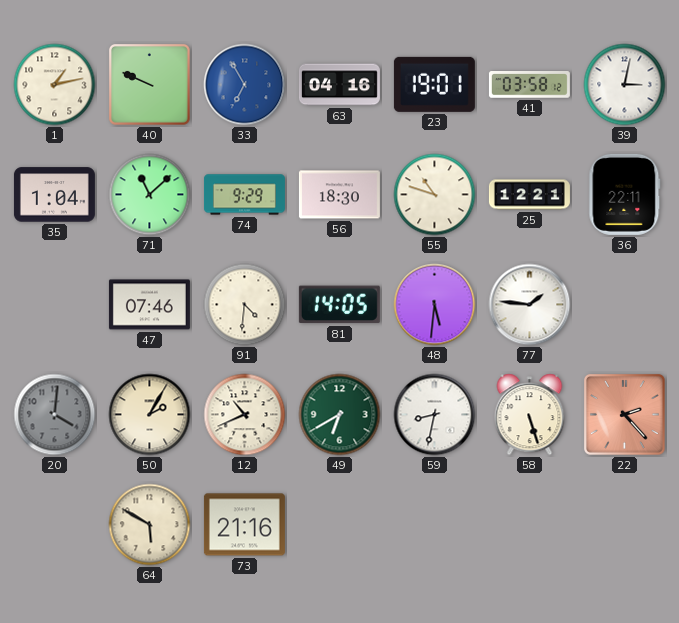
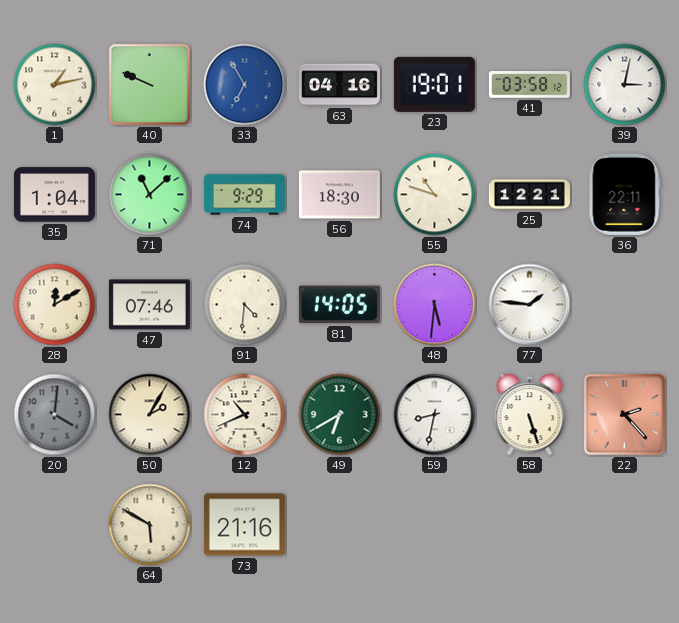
28: none -> 12:10
